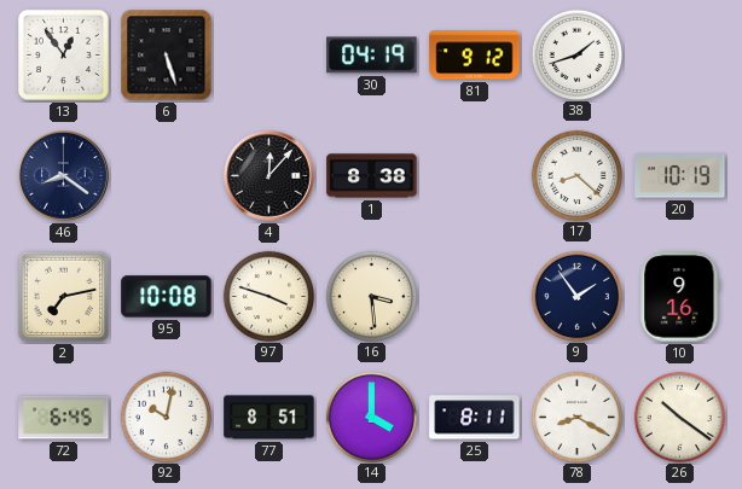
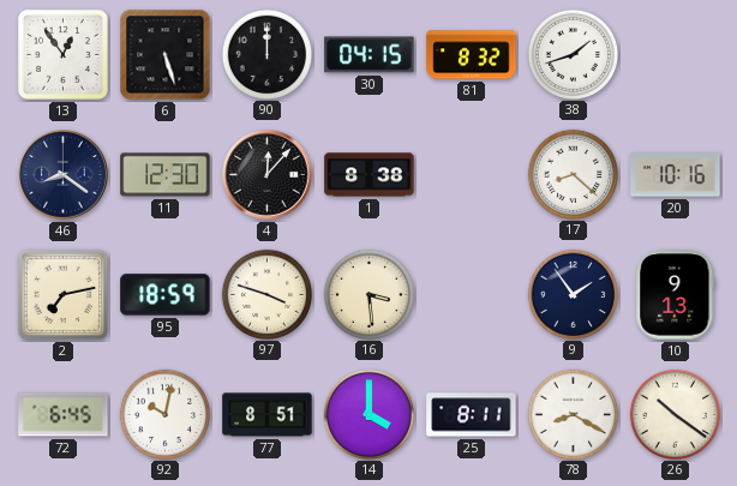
90: none -> 12:00
30: 04:19 -> 04:15
81: 9:12 -> 8:32
11: none -> 12:30
20: 10:19 -> 10:16
95: 10:08 -> 18:59
10: 9:16 -> 9:13
